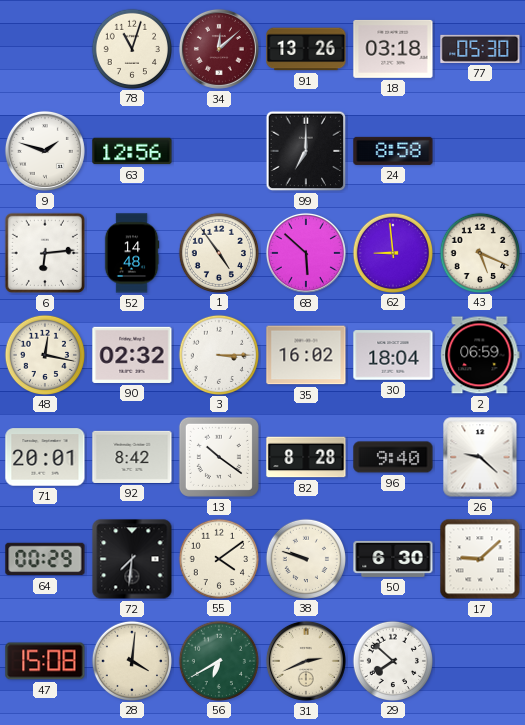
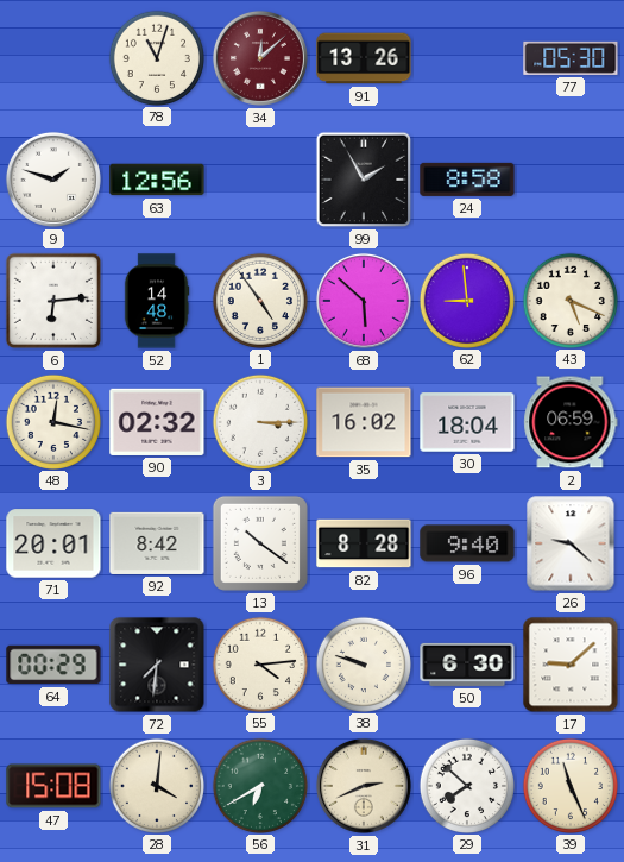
18: 03:18 -> none
99: 7:00 -> 1:55
55: 4:09 -> 4:14
39: none -> 11:26
